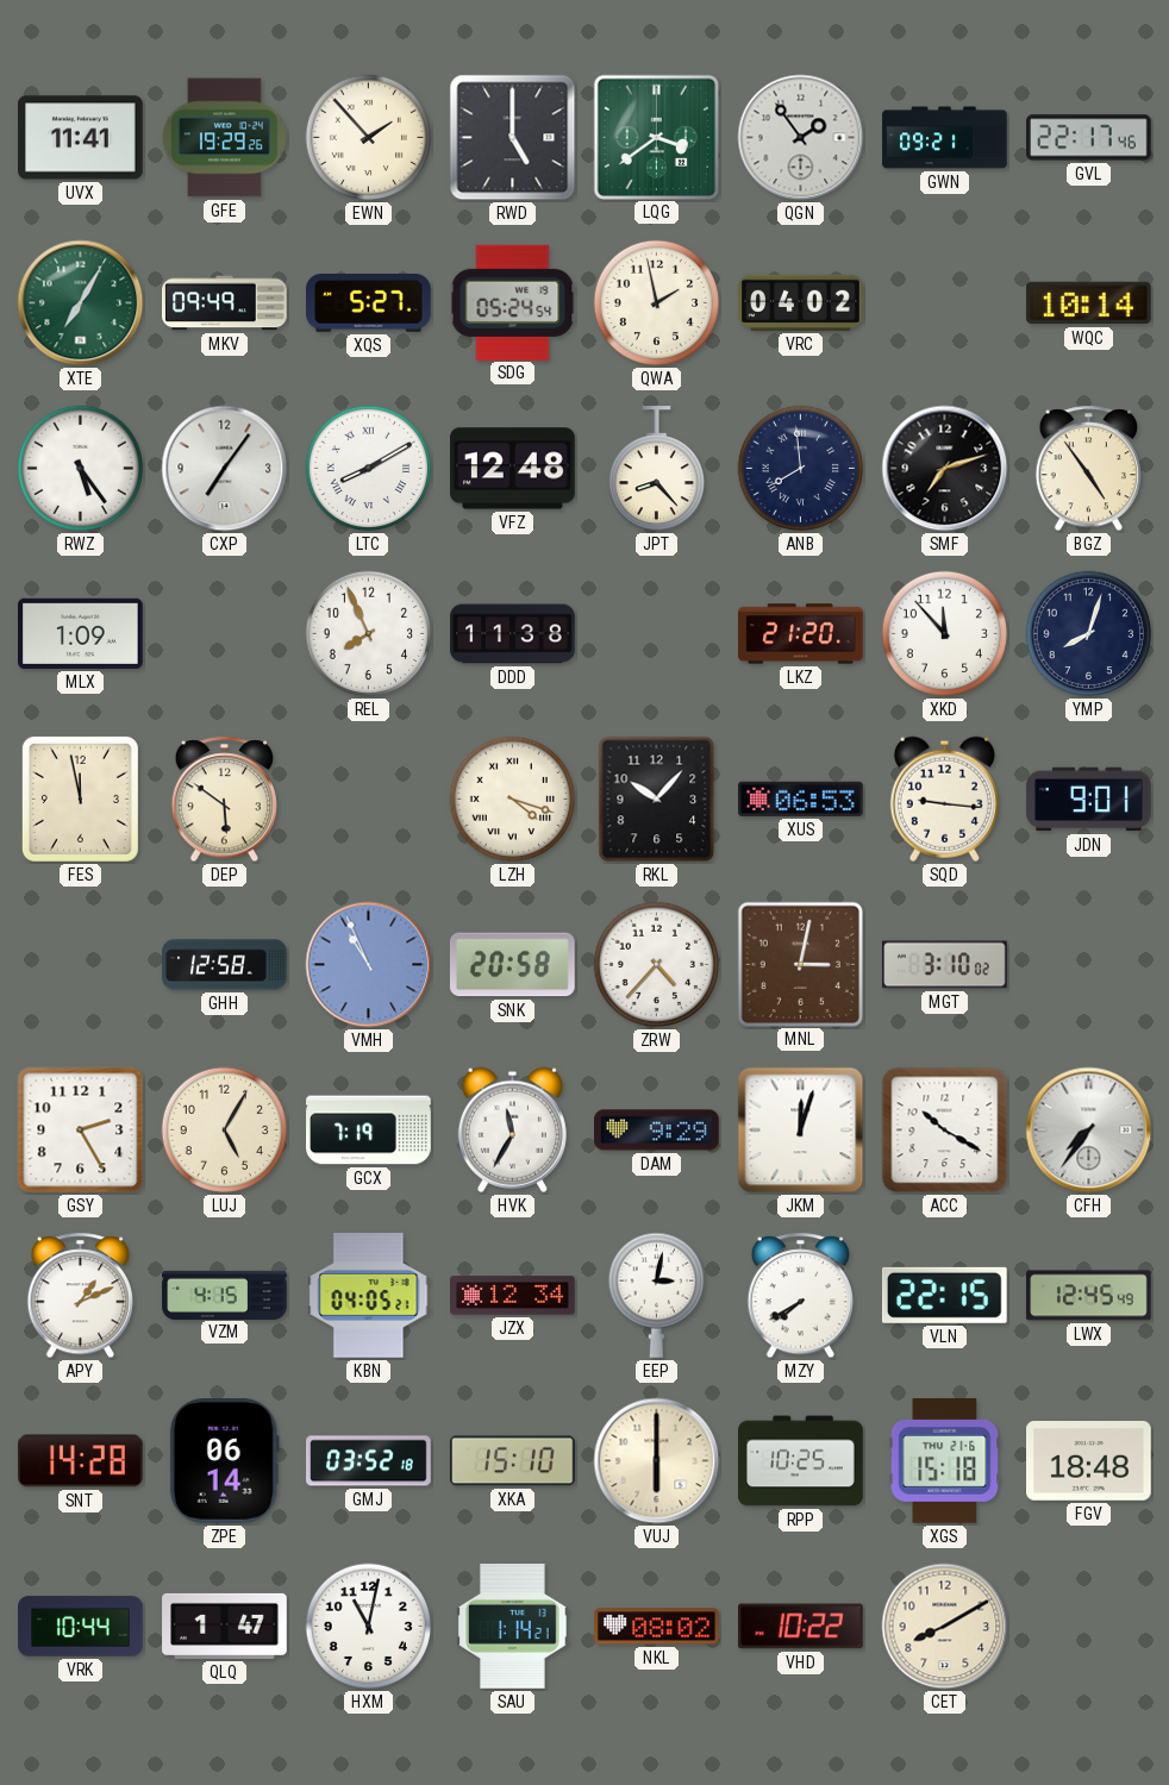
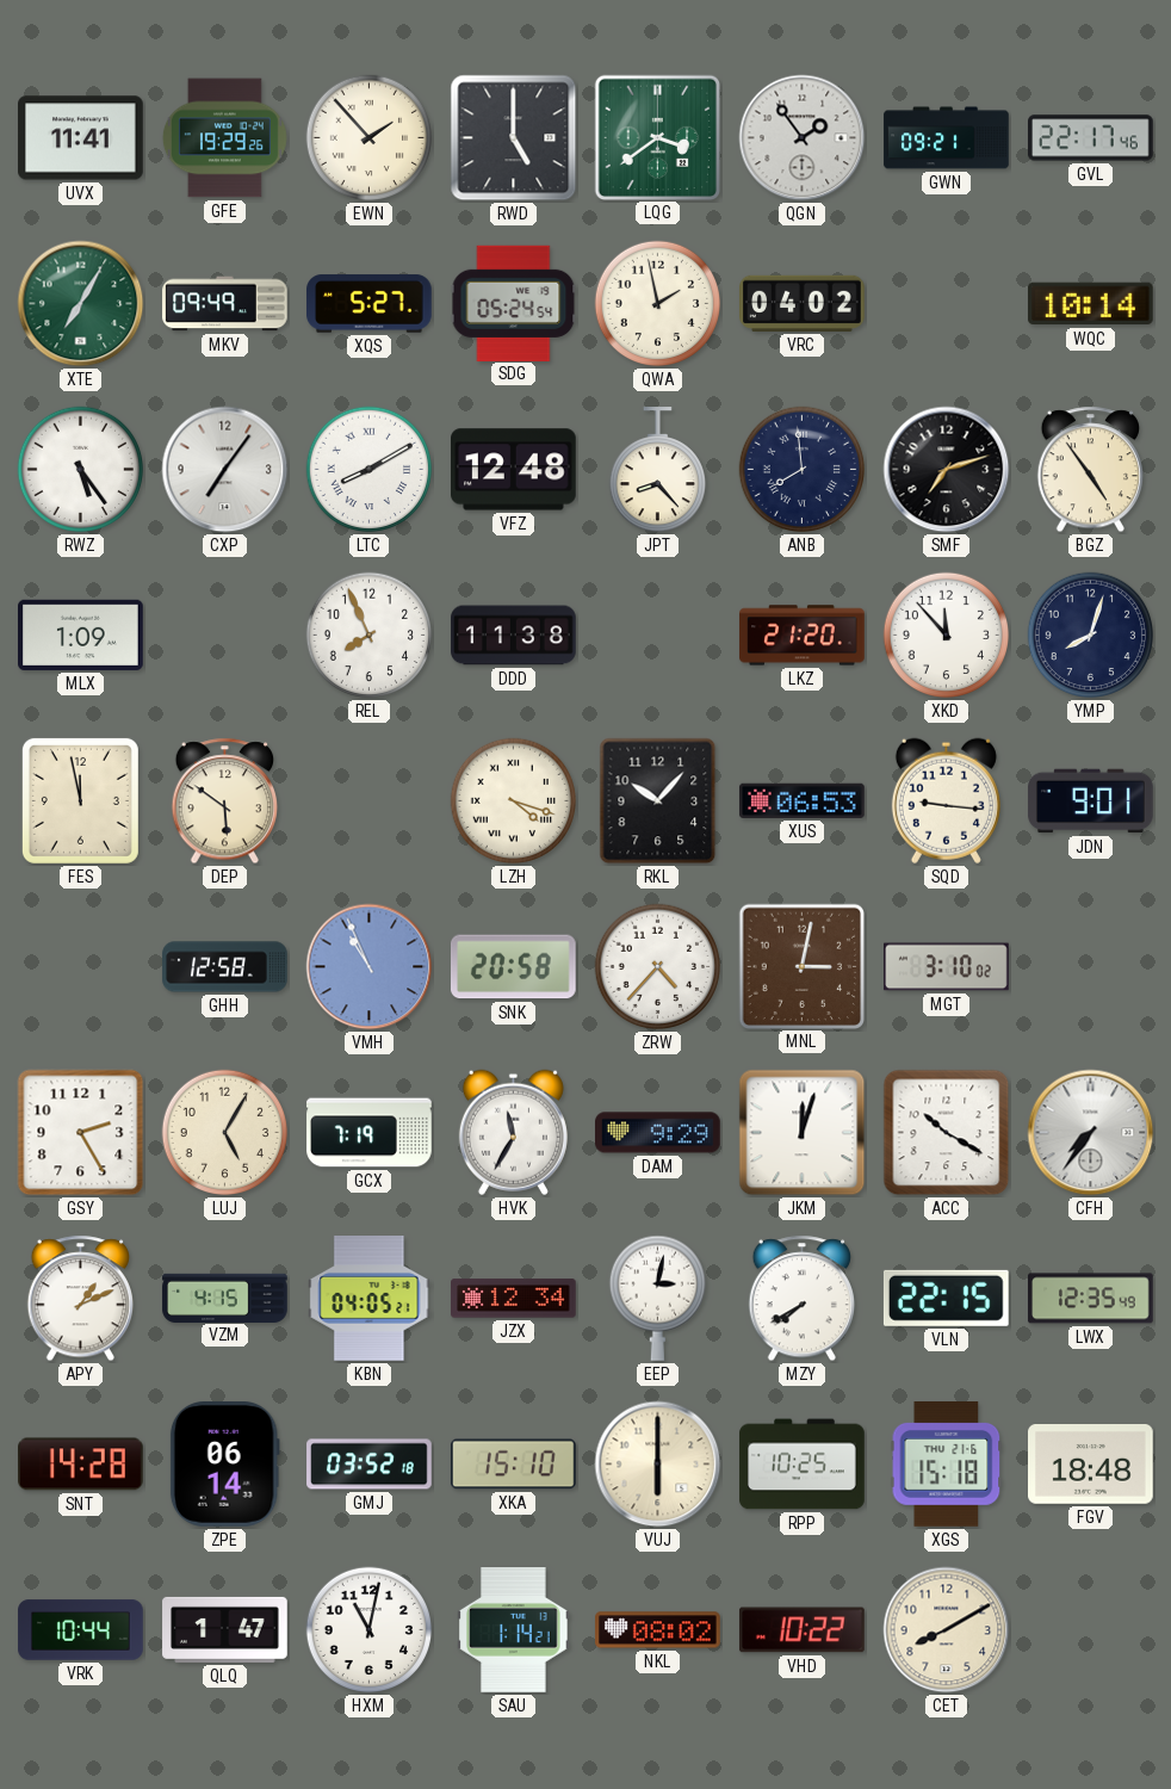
LWX: 12:45 -> 12:35
